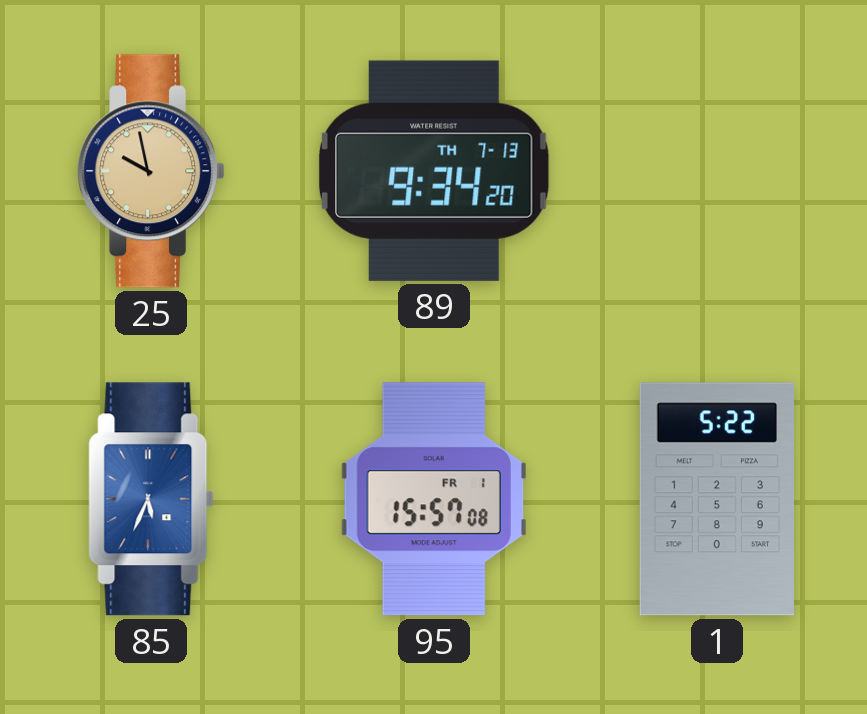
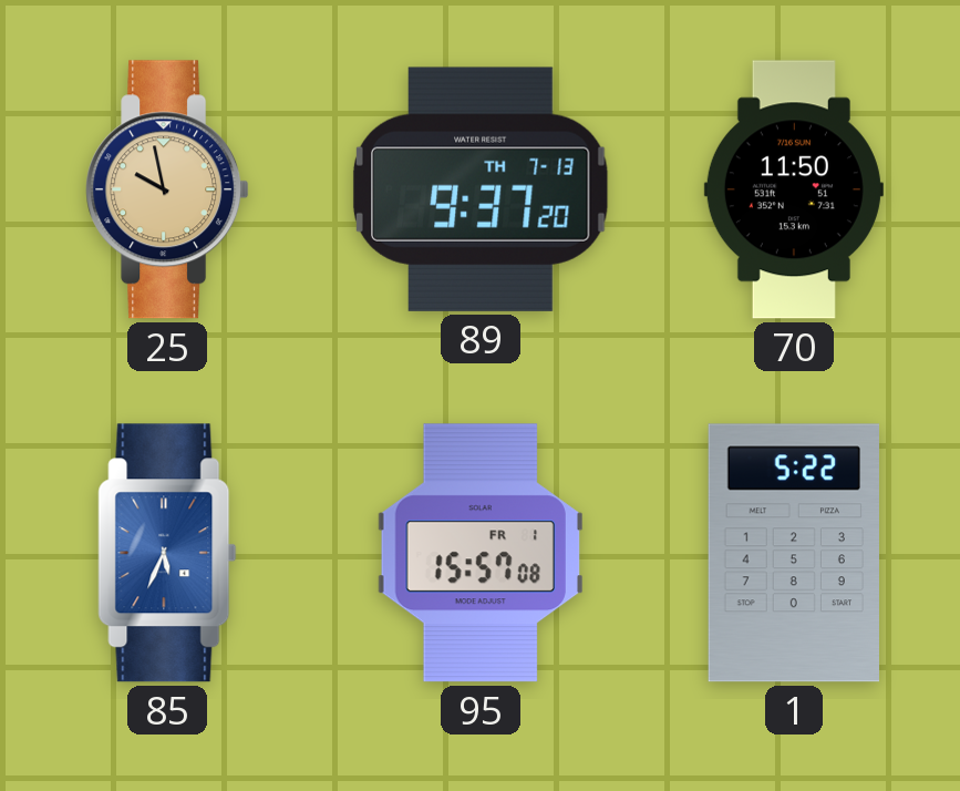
89: 9:34 -> 9:37
70: none -> 11:50
